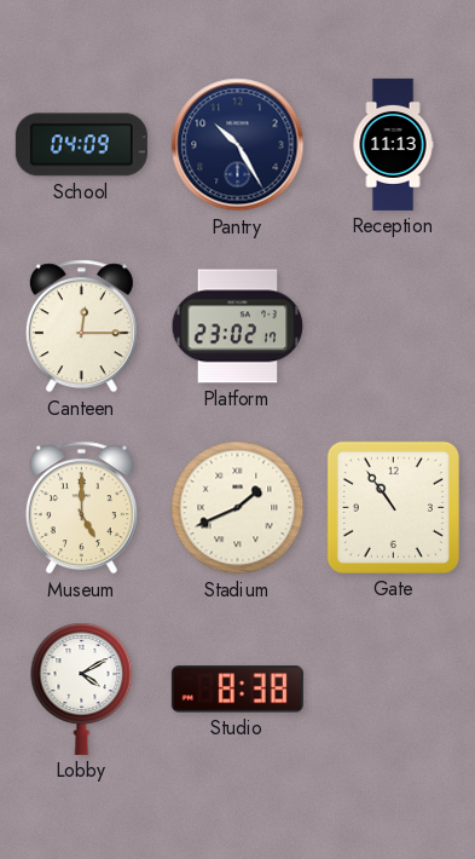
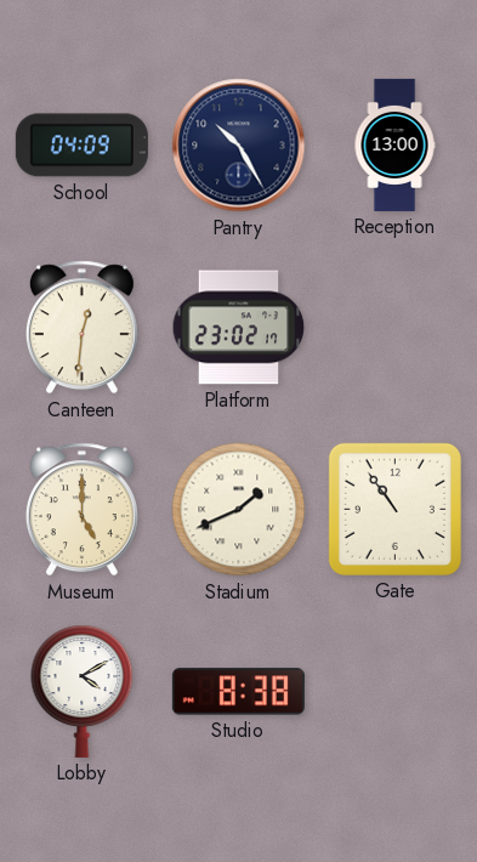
Reception: 11:13 -> 13:00
Canteen: 12:15 -> 12:31
